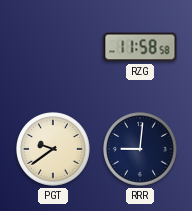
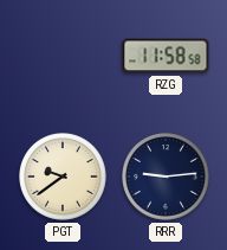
RRR: 9:01 -> 9:14
